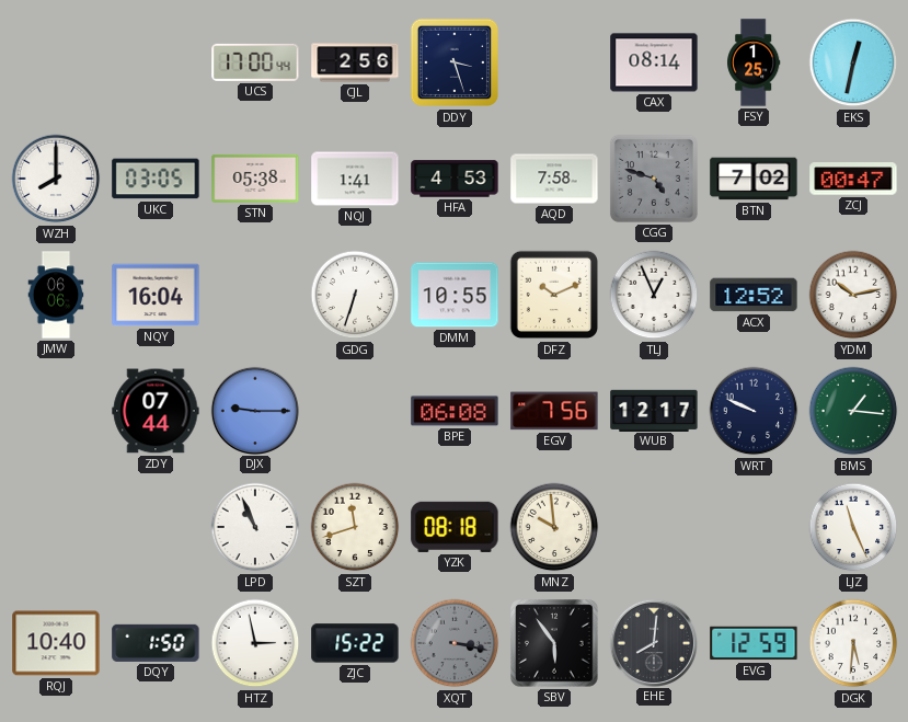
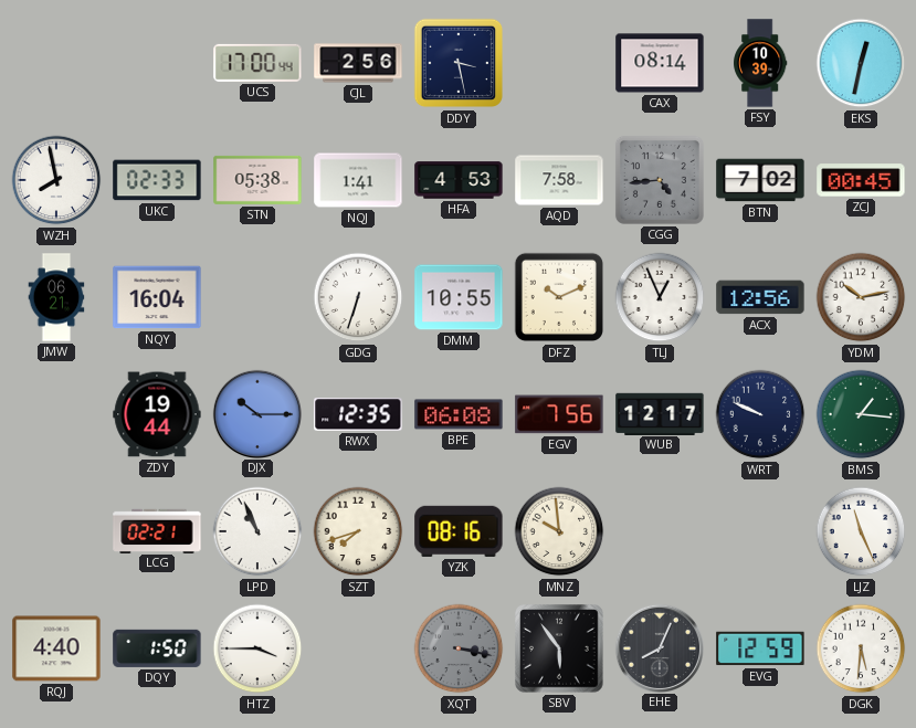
DDY: 3:27 -> 3:28
FSY: 1:25 -> 10:39
WZH: 8:00 -> 7:58
UKC: 03:05 -> 02:33
CGG: 4:48 -> 4:44
ZCJ: 00:47 -> 00:45
JMW: 06:06 -> 06:21
ACX: 12:52 -> 12:56
ZDY: 07:44 -> 19:44
DJX: 9:15 -> 10:15
RWX: none -> 12:35
LCG: none -> 02:21
SZT: 11:42 -> 7:42
YZK: 08:18 -> 08:16
RQJ: 10:40 -> 4:40
HTZ: 2:58 -> 3:45
ZJC: 15:22 -> none
EHE: 8:01 -> 8:04
